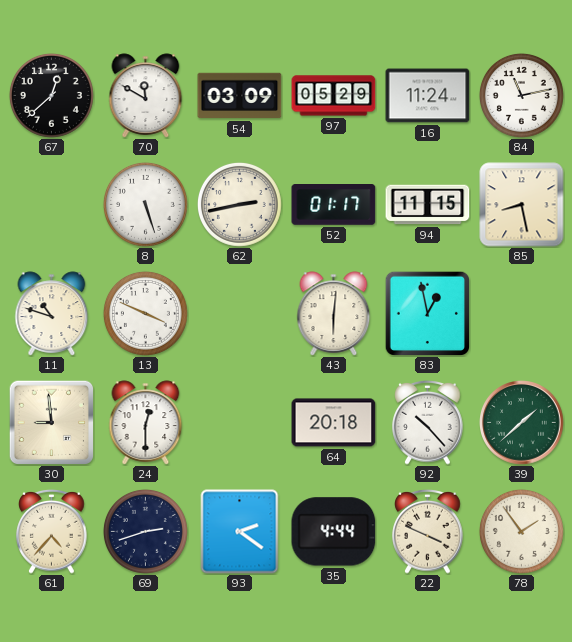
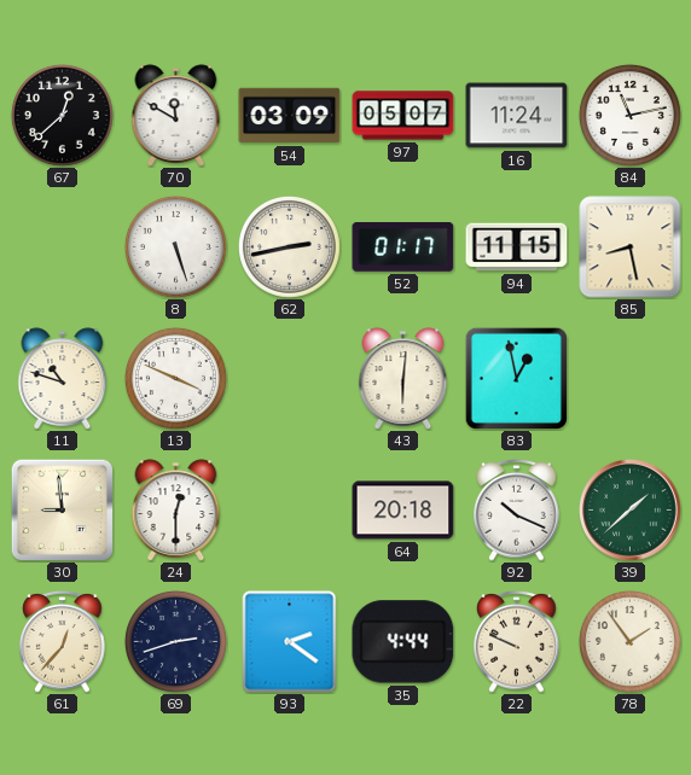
97: 05:29 -> 05:07
92: 10:23 -> 10:19
61: 4:37 -> 12:37
22: 3:49 -> 9:49
